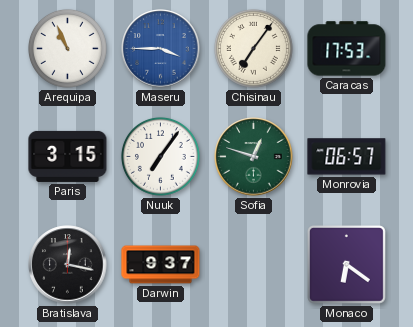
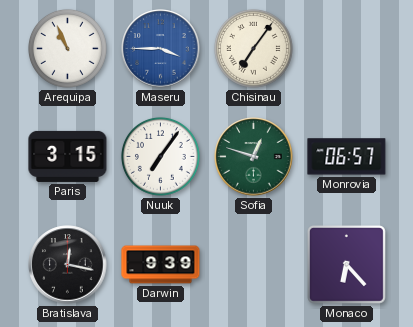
Caracas: 17:53 -> none
Darwin: 9:37 -> 9:39
Monaco: 6:21 -> 6:23
